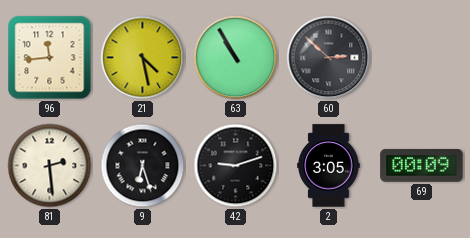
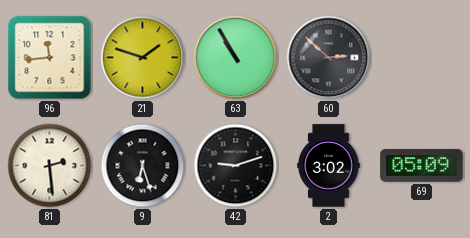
21: 4:28 -> 1:48
2: 3:05 -> 3:02
69: 00:09 -> 05:09
